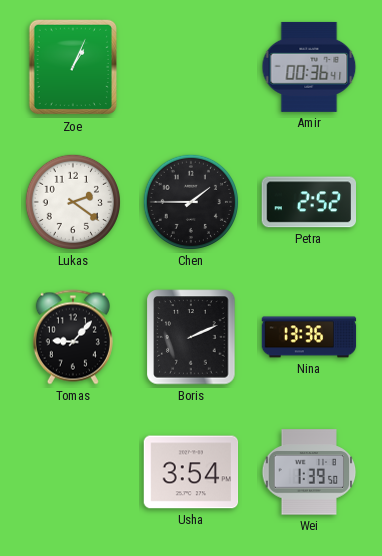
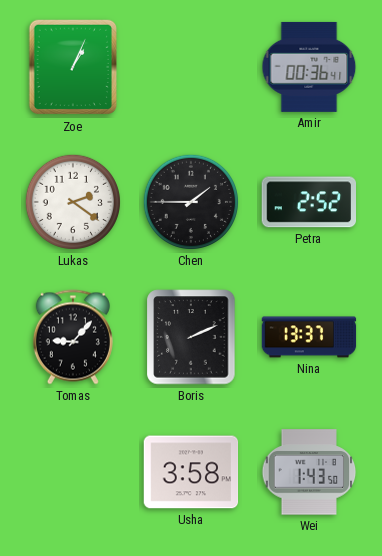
Nina: 13:36 -> 13:37
Usha: 3:54 -> 3:58
Wei: 1:39 -> 1:43
